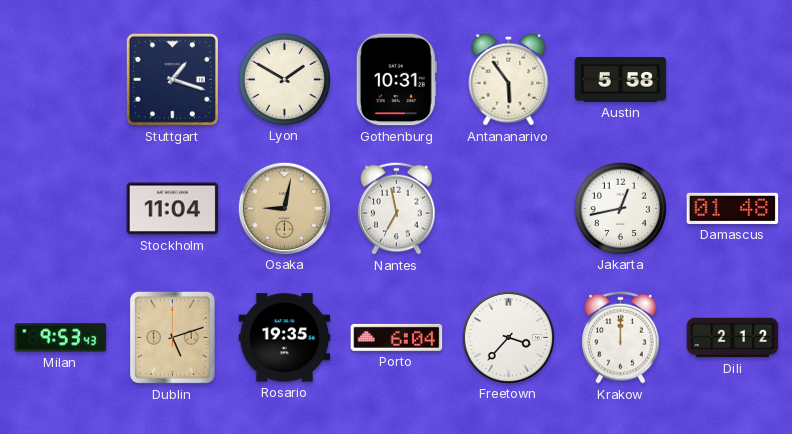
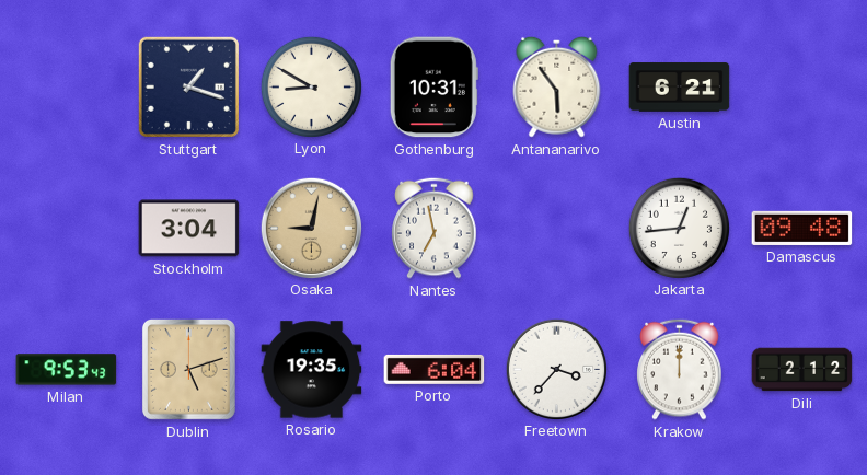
Lyon: 1:50 -> 8:50
Austin: 5:58 -> 6:21
Stockholm: 11:04 -> 3:04
Jakarta: 12:43 -> 12:44
Damascus: 01:48 -> 09:48
